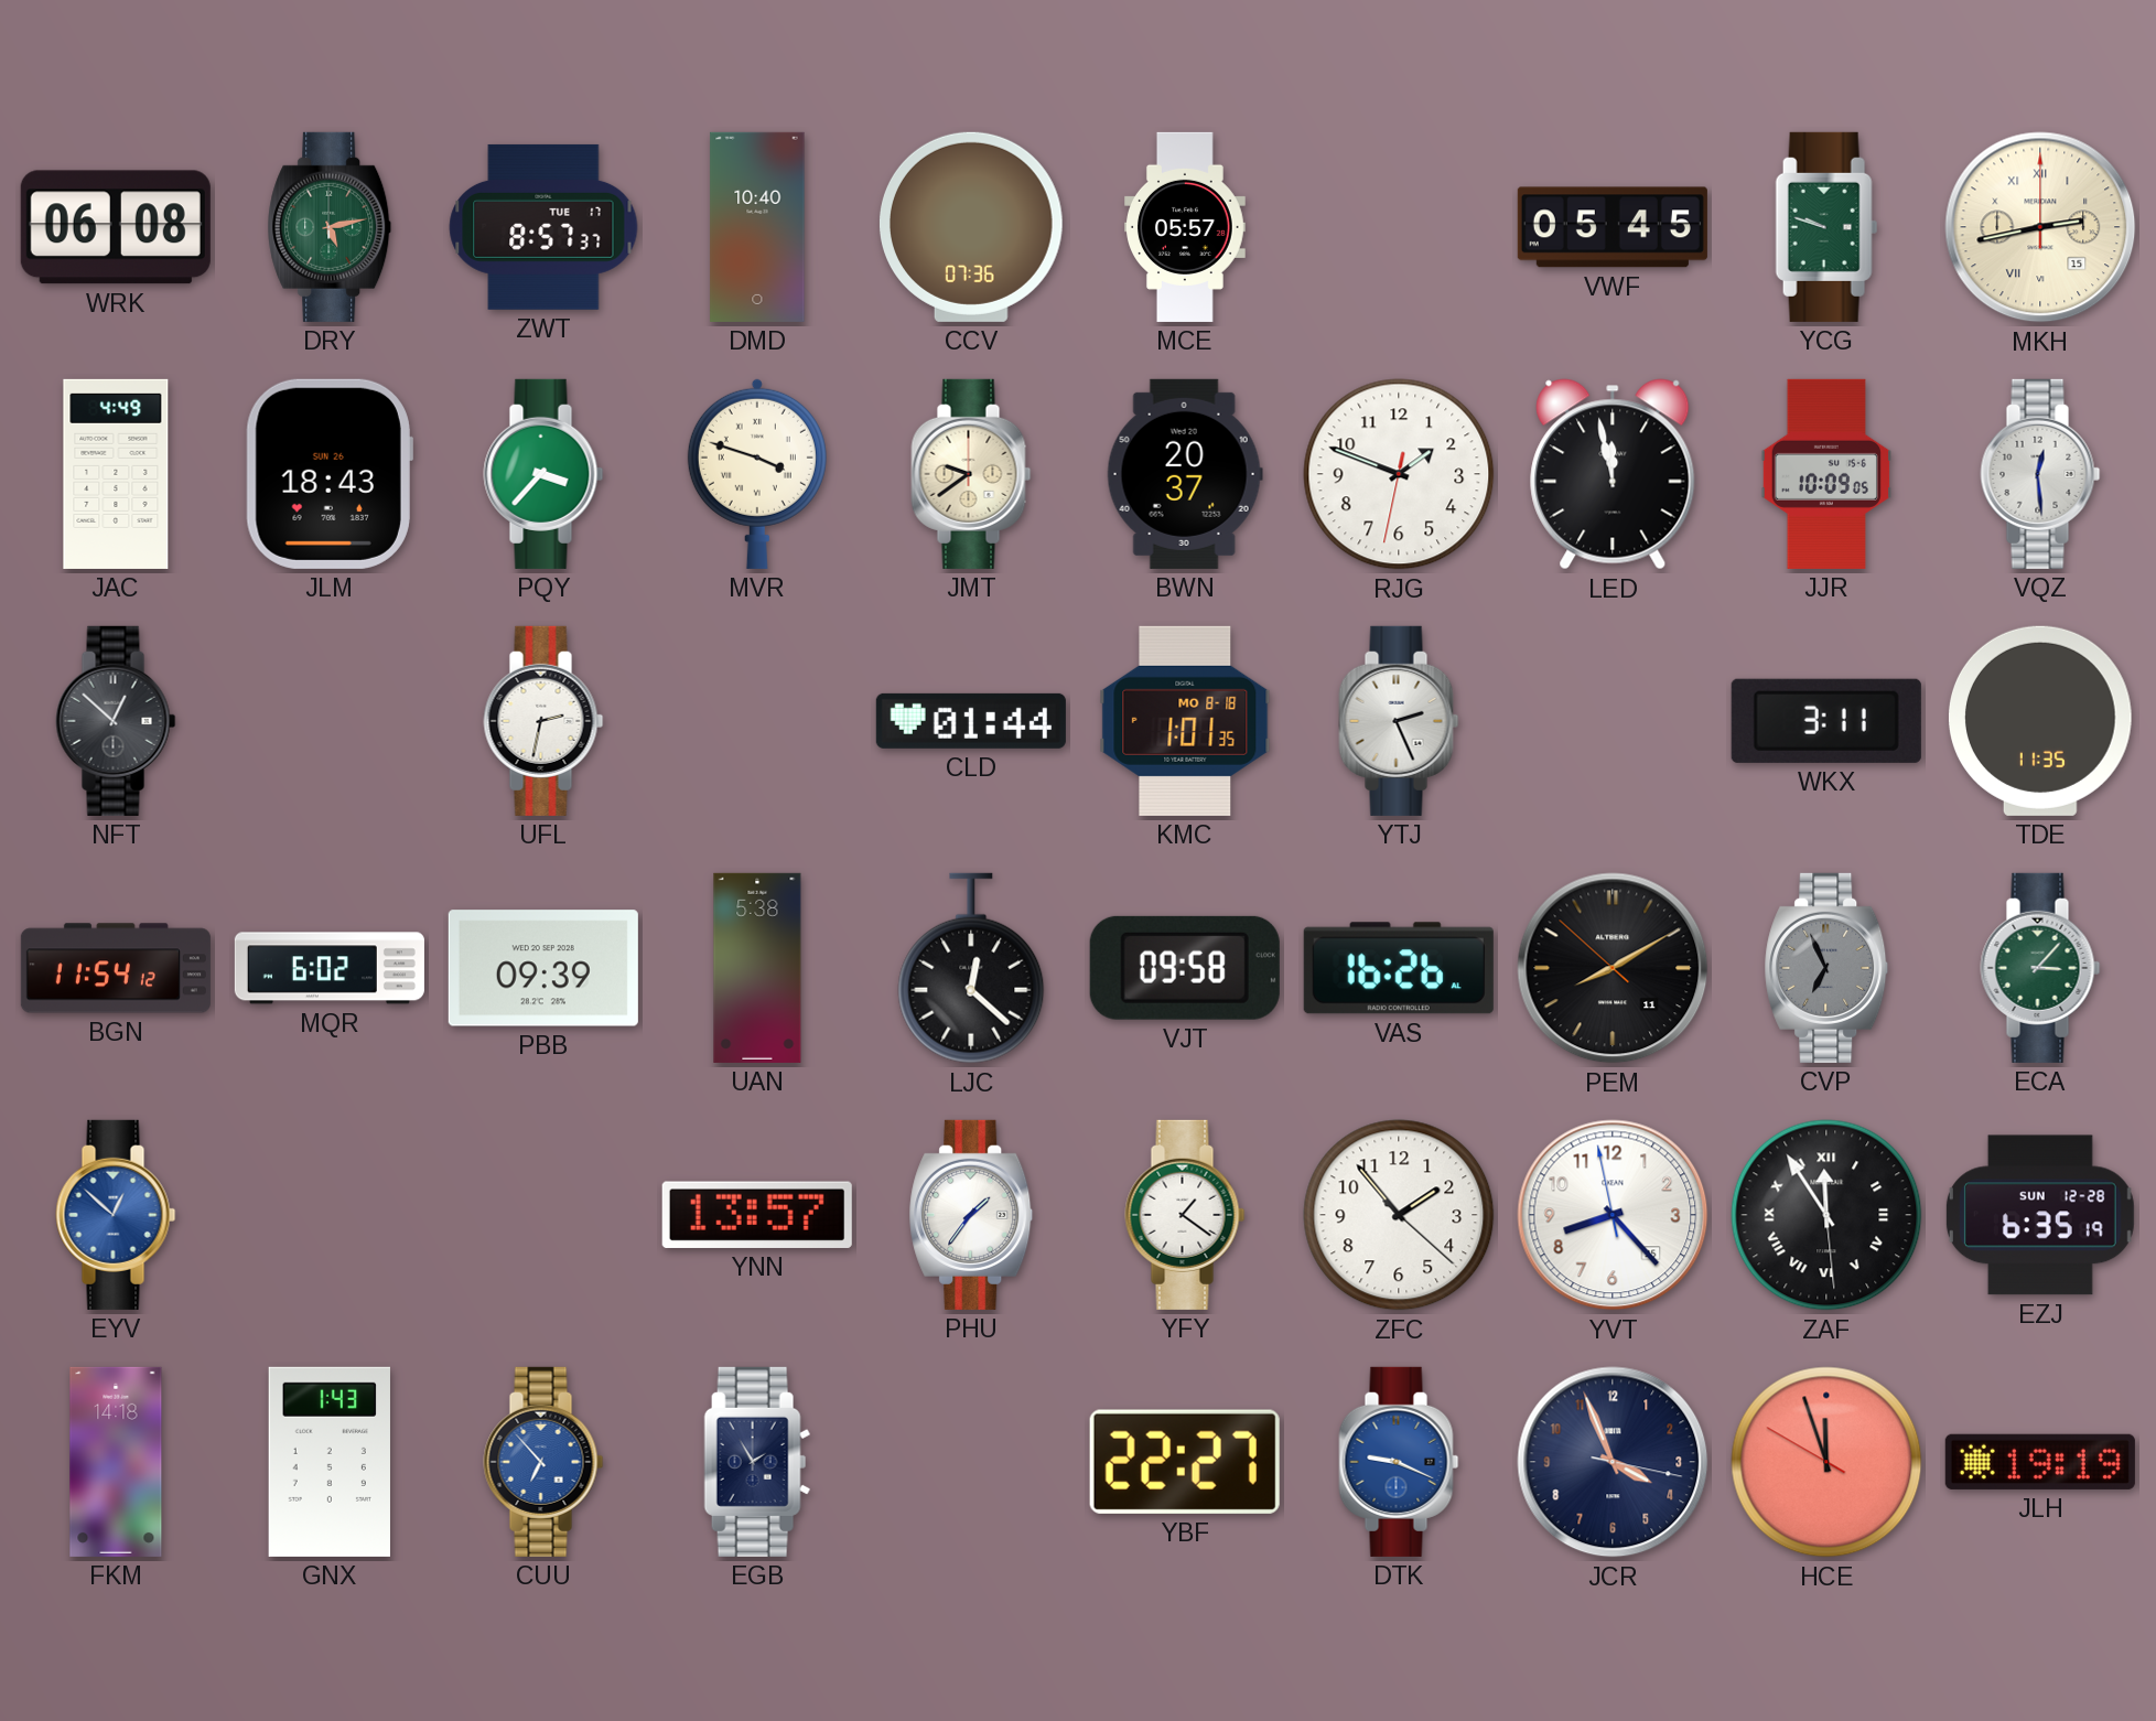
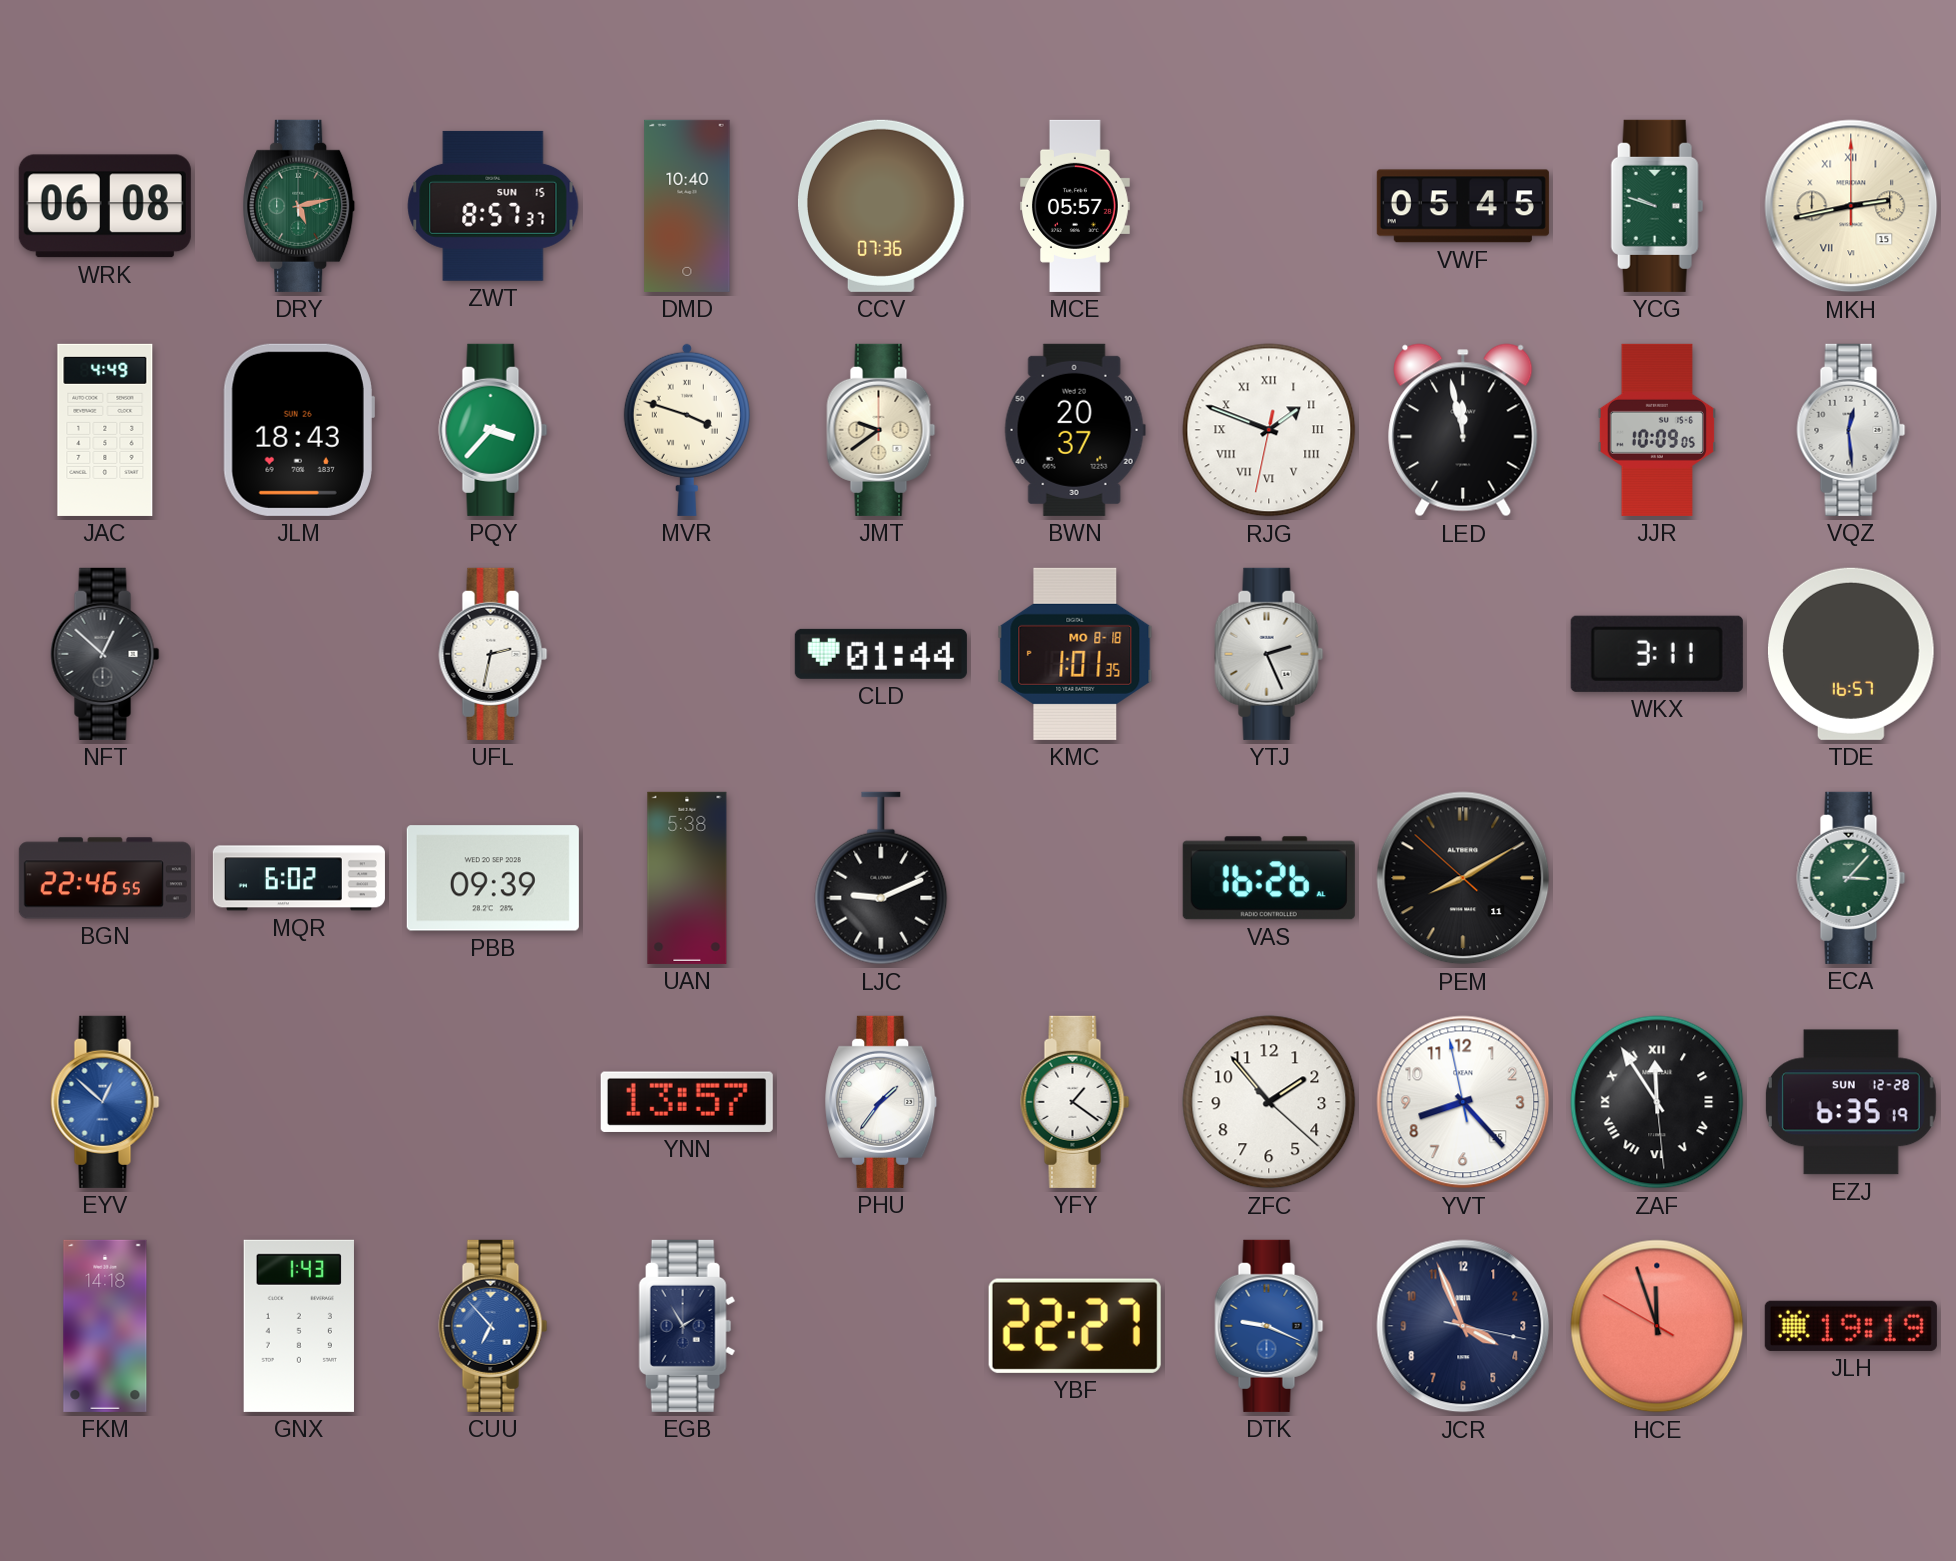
ZWT date: TUE 17 -> SUN 15
RJG numerals: Arabic -> Roman
TDE: 11:35 -> 16:57
BGN: 11:54 -> 22:46
LJC: 12:22 -> 9:11
VJT: 09:58 -> none
CVP: 6:56 -> none
